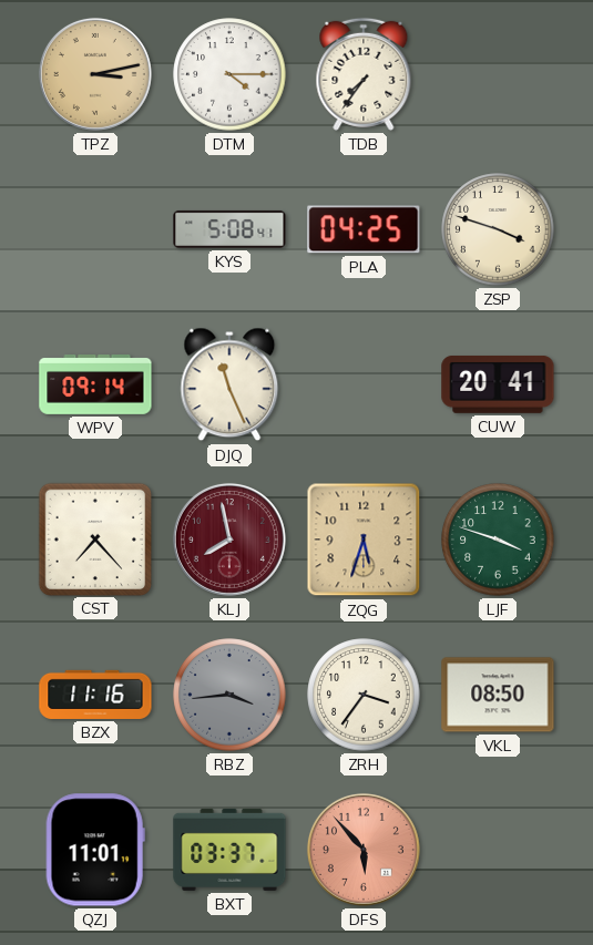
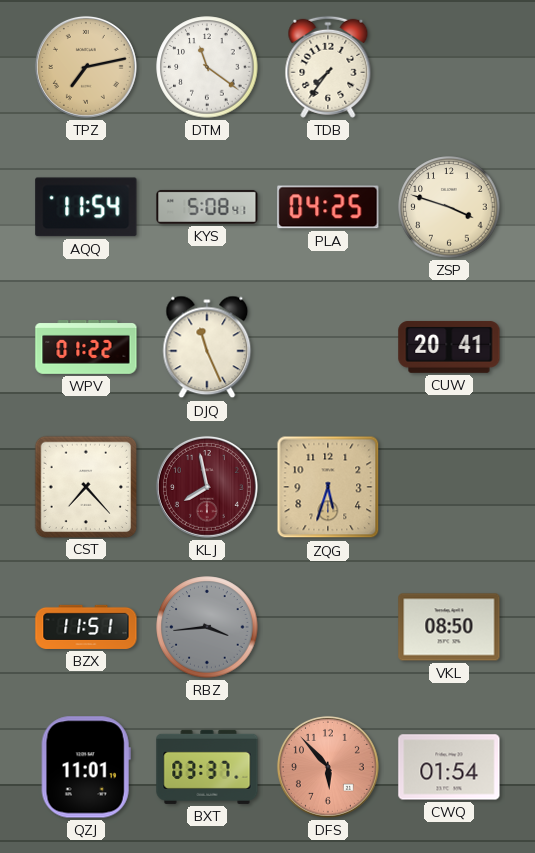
TPZ: 3:13 -> 7:13
DTM: 4:15 -> 11:21
AQQ: none -> 11:54
WPV: 09:14 -> 01:22
LJF: 3:48 -> none
BZX: 11:16 -> 11:51
ZRH: 3:36 -> none
CWQ: none -> 01:54
